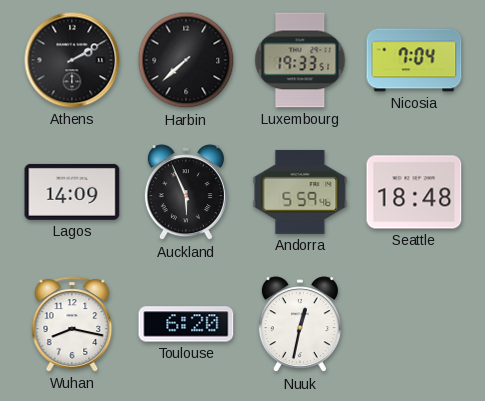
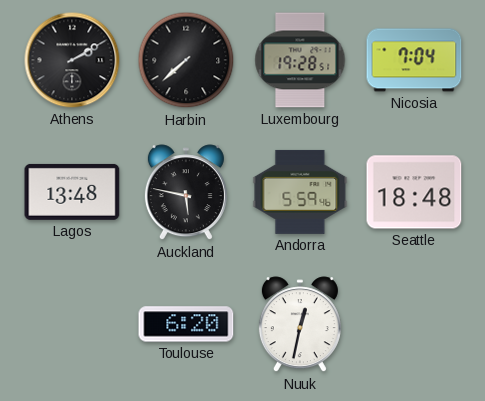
Luxembourg: 19:33 -> 19:28
Lagos: 14:09 -> 13:48
Auckland: 5:56 -> 5:47
Wuhan: 8:17 -> none
